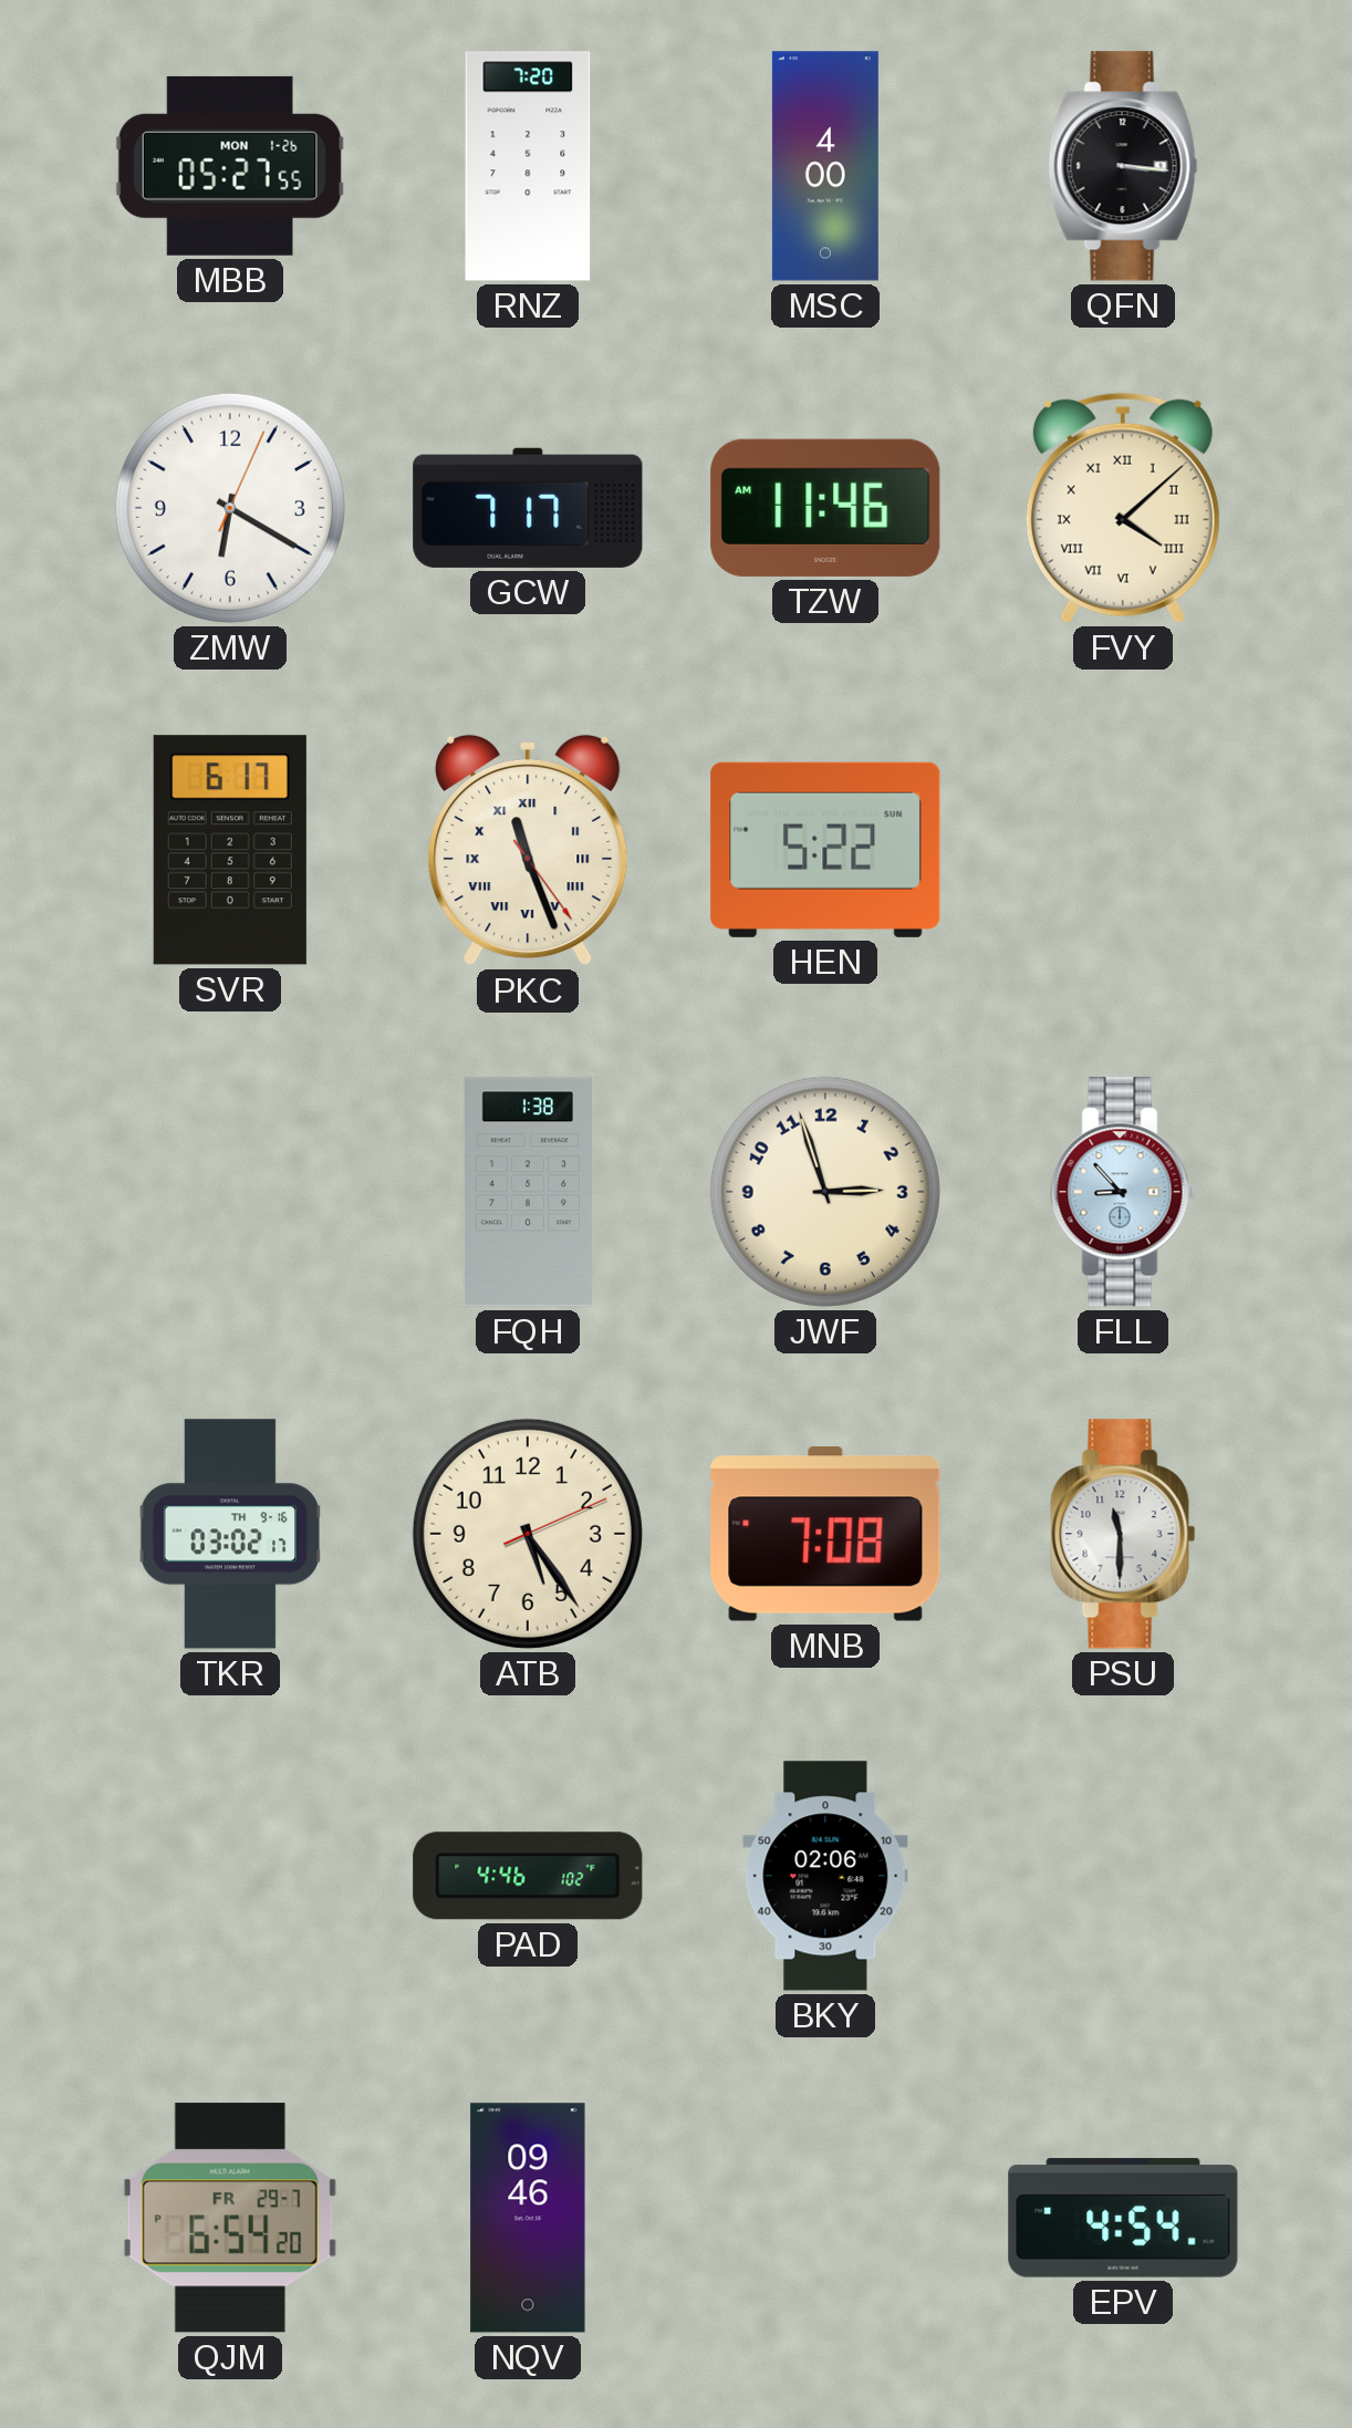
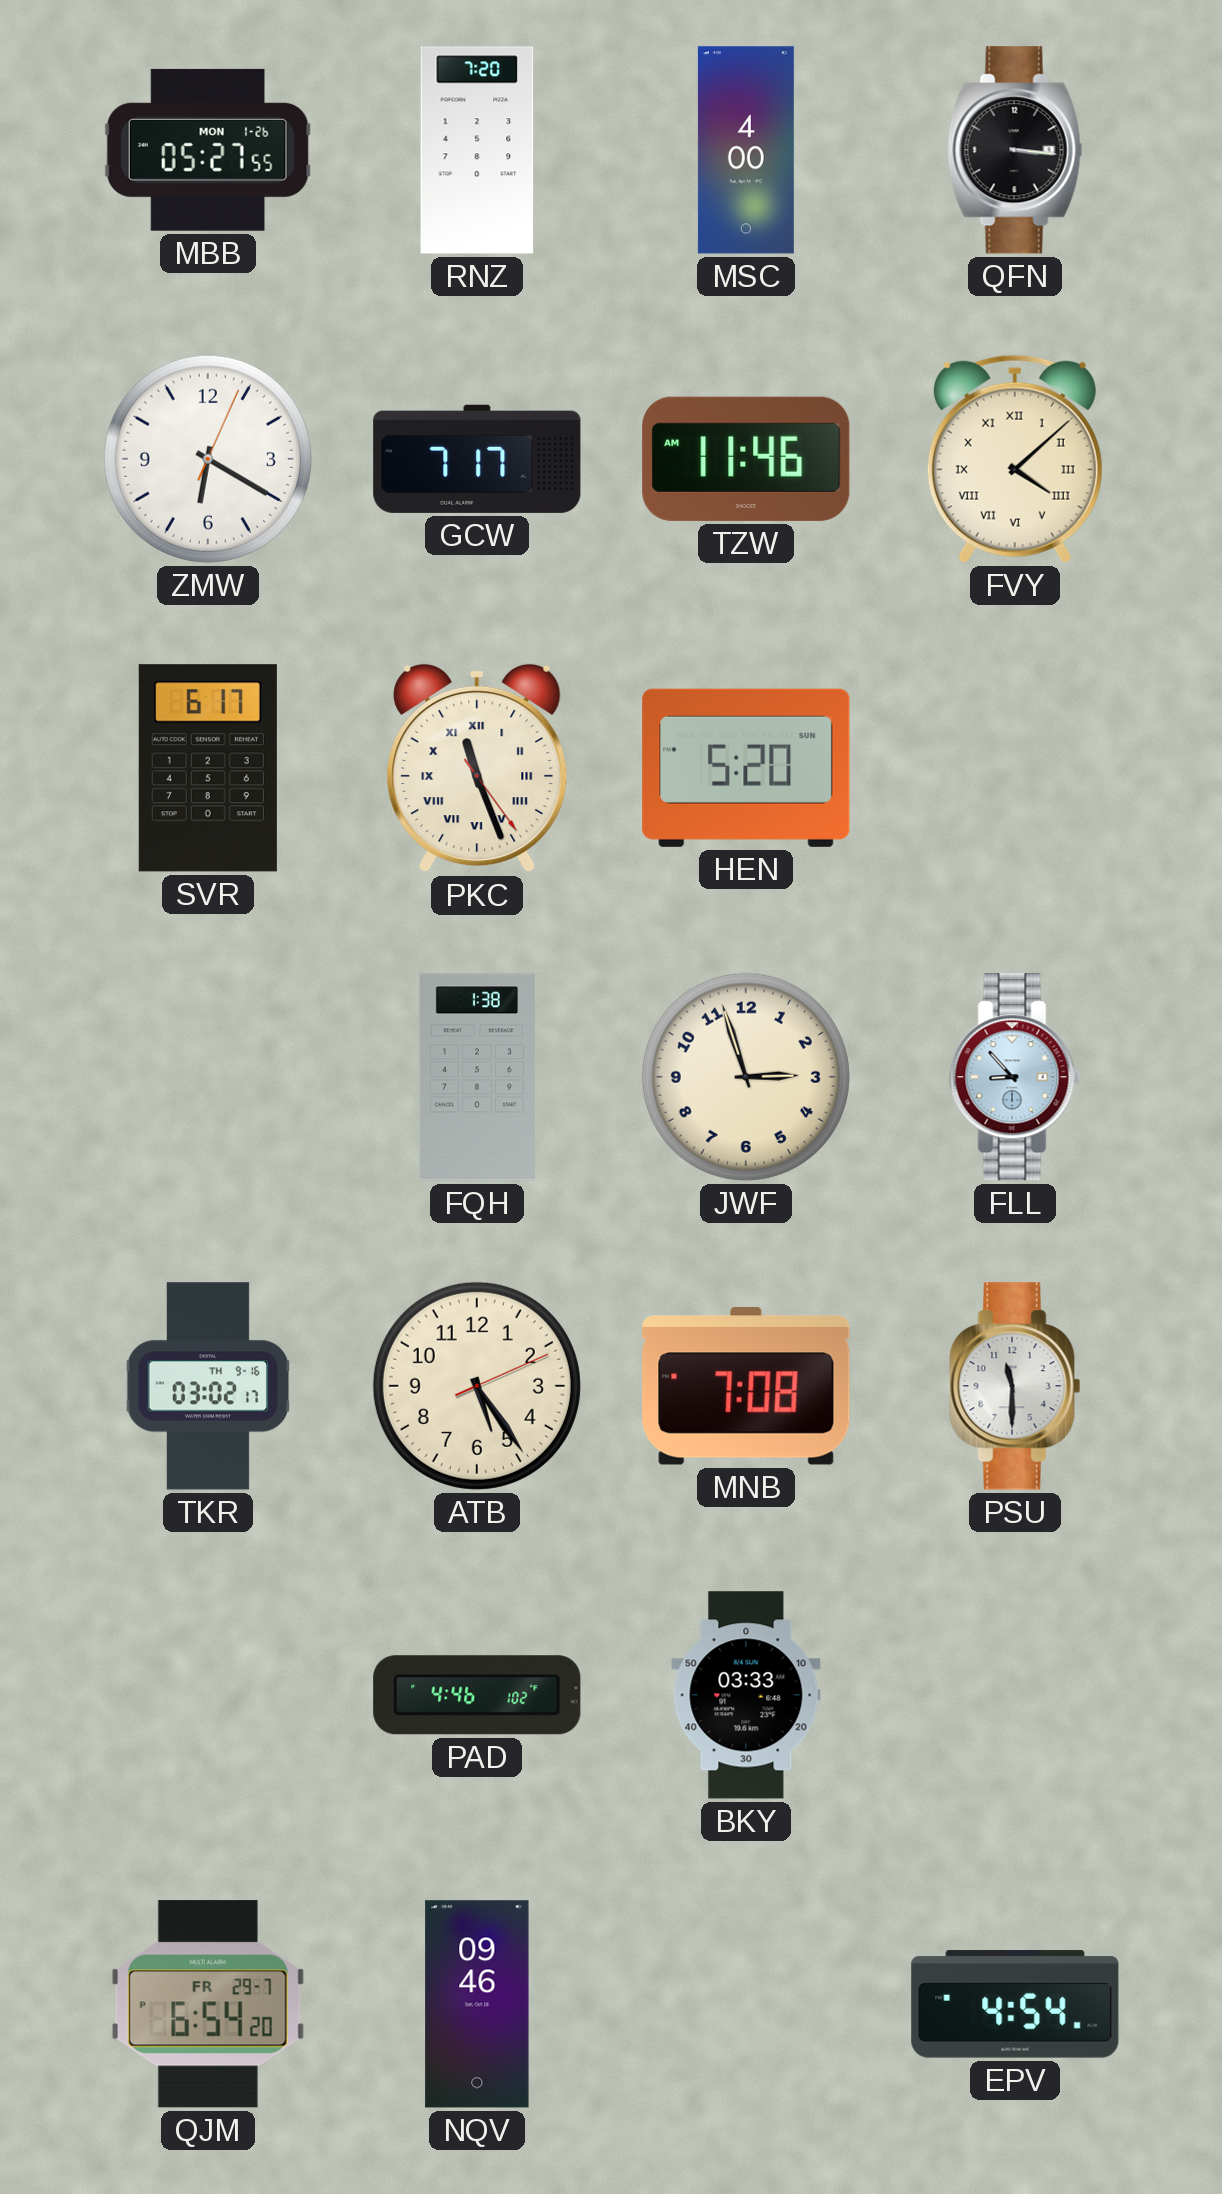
HEN: 5:22 -> 5:20
BKY: 02:06 -> 03:33
